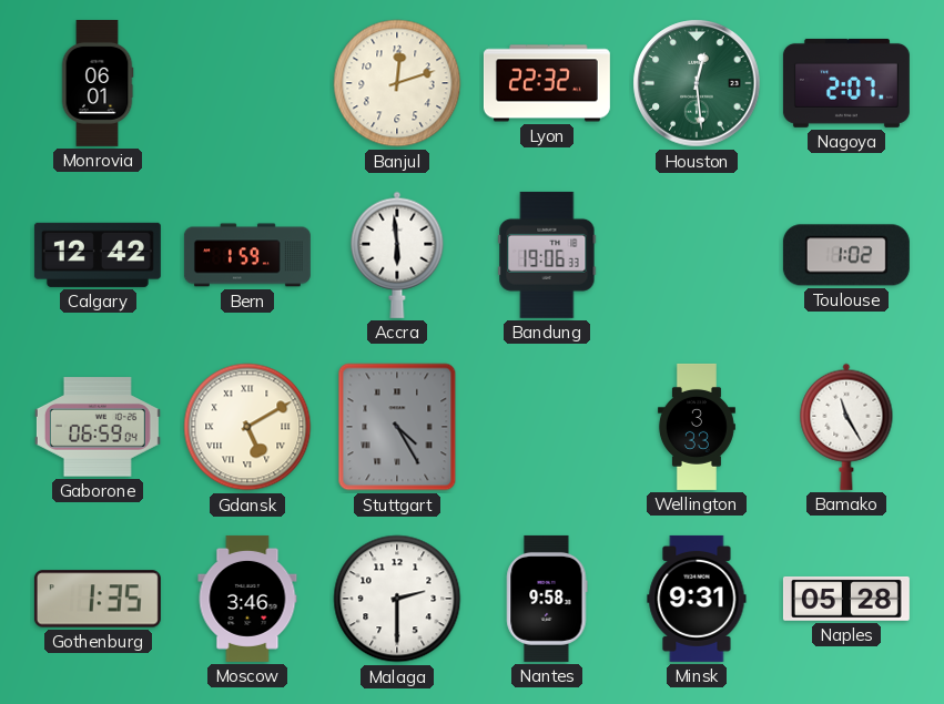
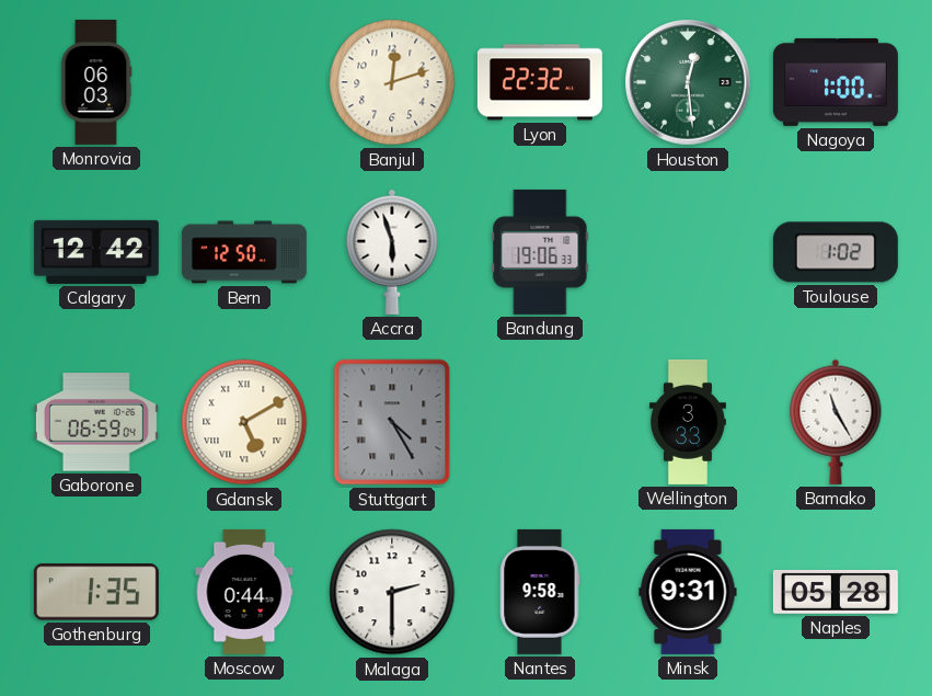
Monrovia: 06:01 -> 06:03
Nagoya: 2:07 -> 1:00
Bern: 1:59 -> 12:50
Accra: 5:59 -> 5:57
Moscow: 3:46 -> 0:44
